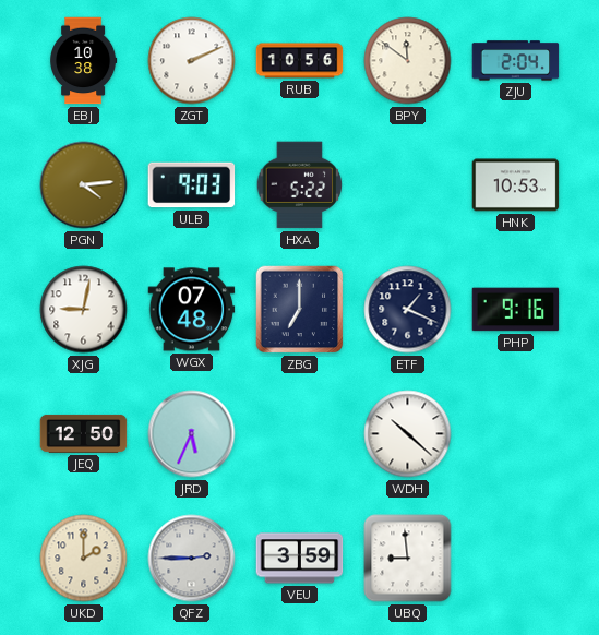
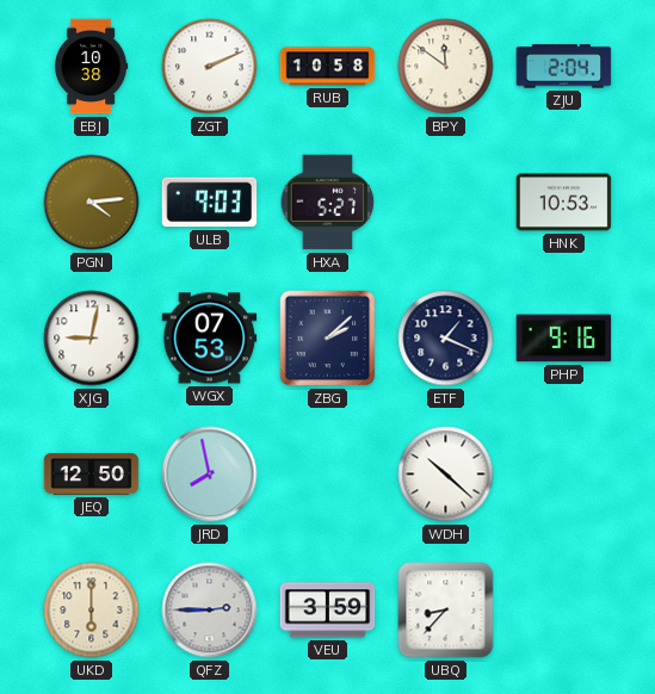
RUB: 10:56 -> 10:58
HXA: 5:22 -> 5:27
WGX: 07:48 -> 07:53
ZBG: 7:00 -> 2:08
JRD: 5:34 -> 7:58
UKD: 2:00 -> 6:00
UBQ: 8:59 -> 8:37
